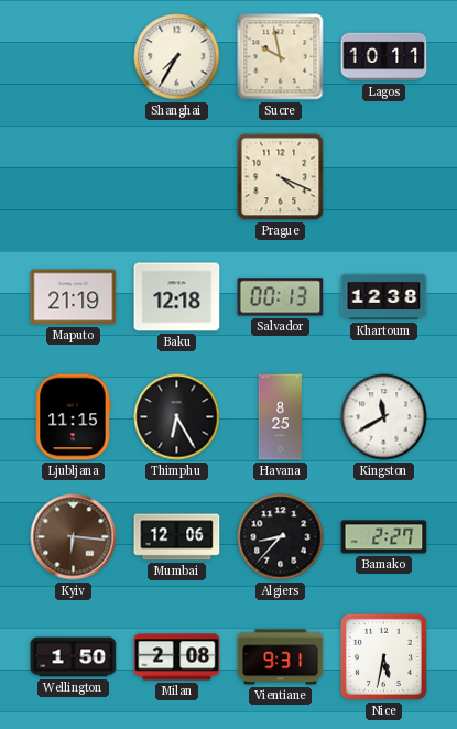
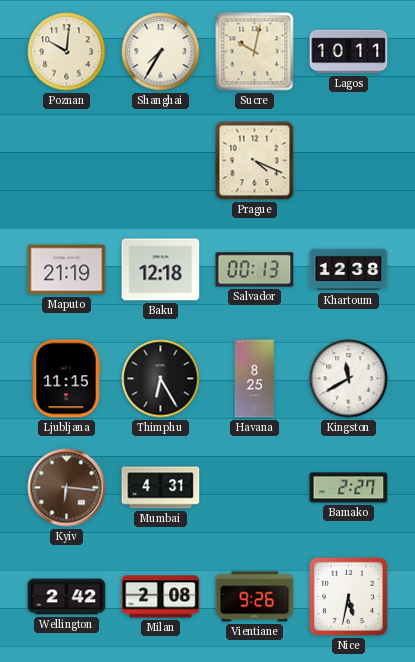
Poznan: none -> 10:01
Sucre: 9:58 -> 10:02
Mumbai: 12:06 -> 4:31
Algiers: 8:37 -> none
Wellington: 1:50 -> 2:42
Vientiane: 9:31 -> 9:26
